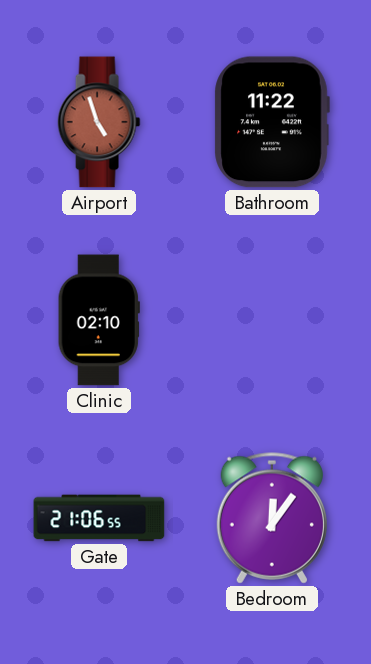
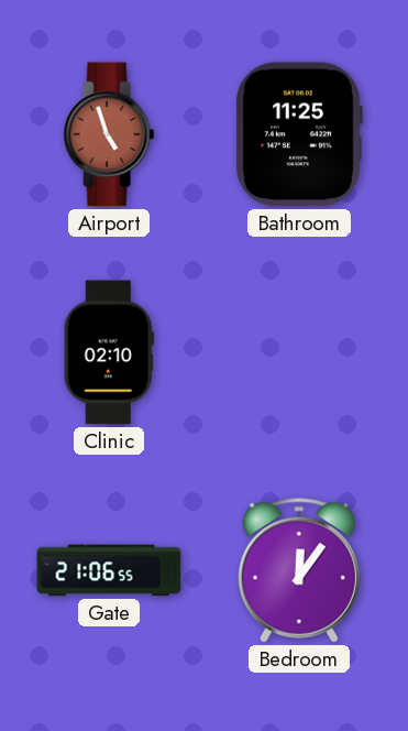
Bathroom: 11:22 -> 11:25
